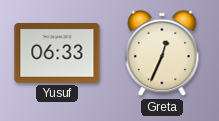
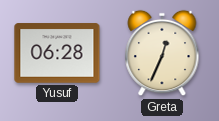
Yusuf: 06:33 -> 06:28
